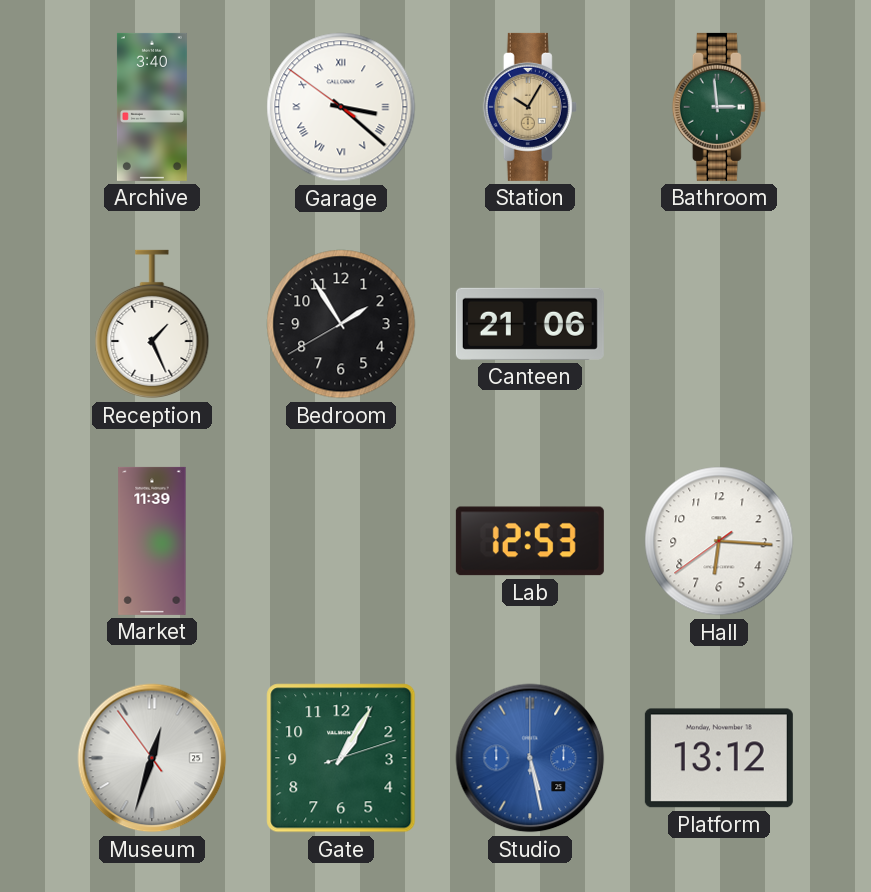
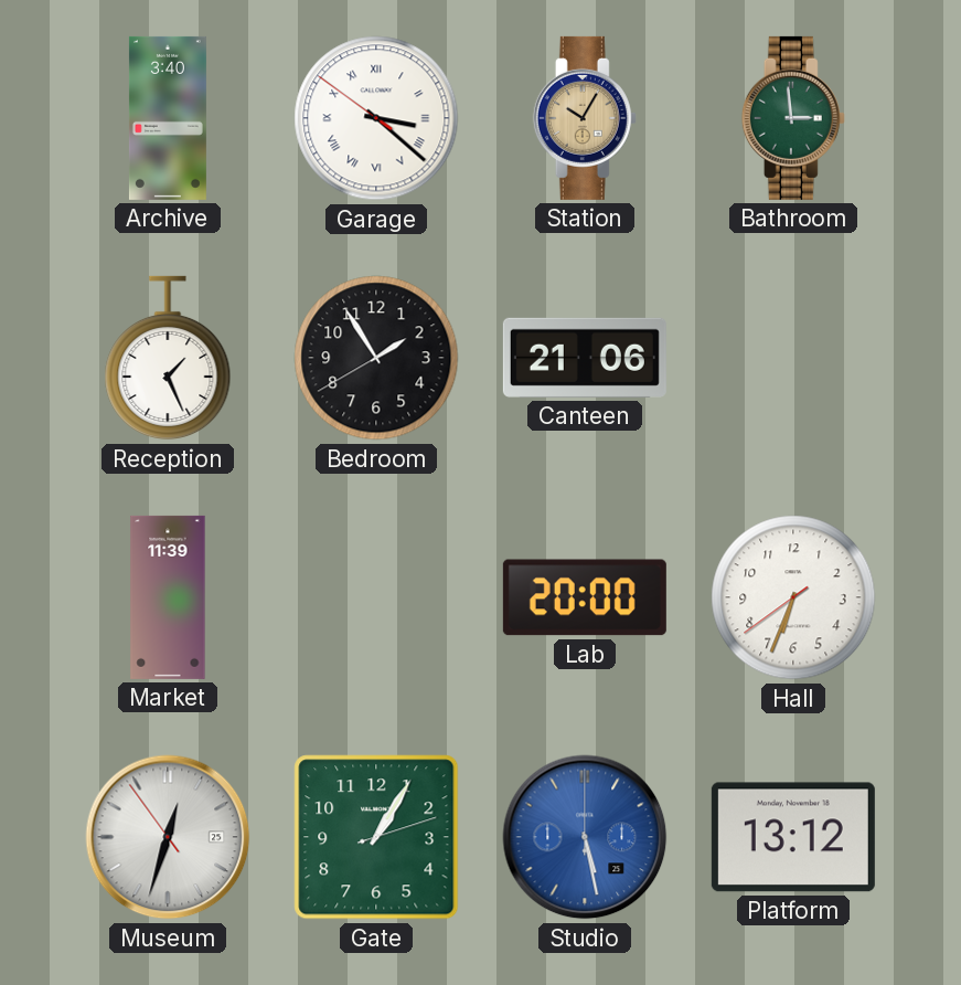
Lab: 12:53 -> 20:00
Hall: 6:15 -> 6:33
